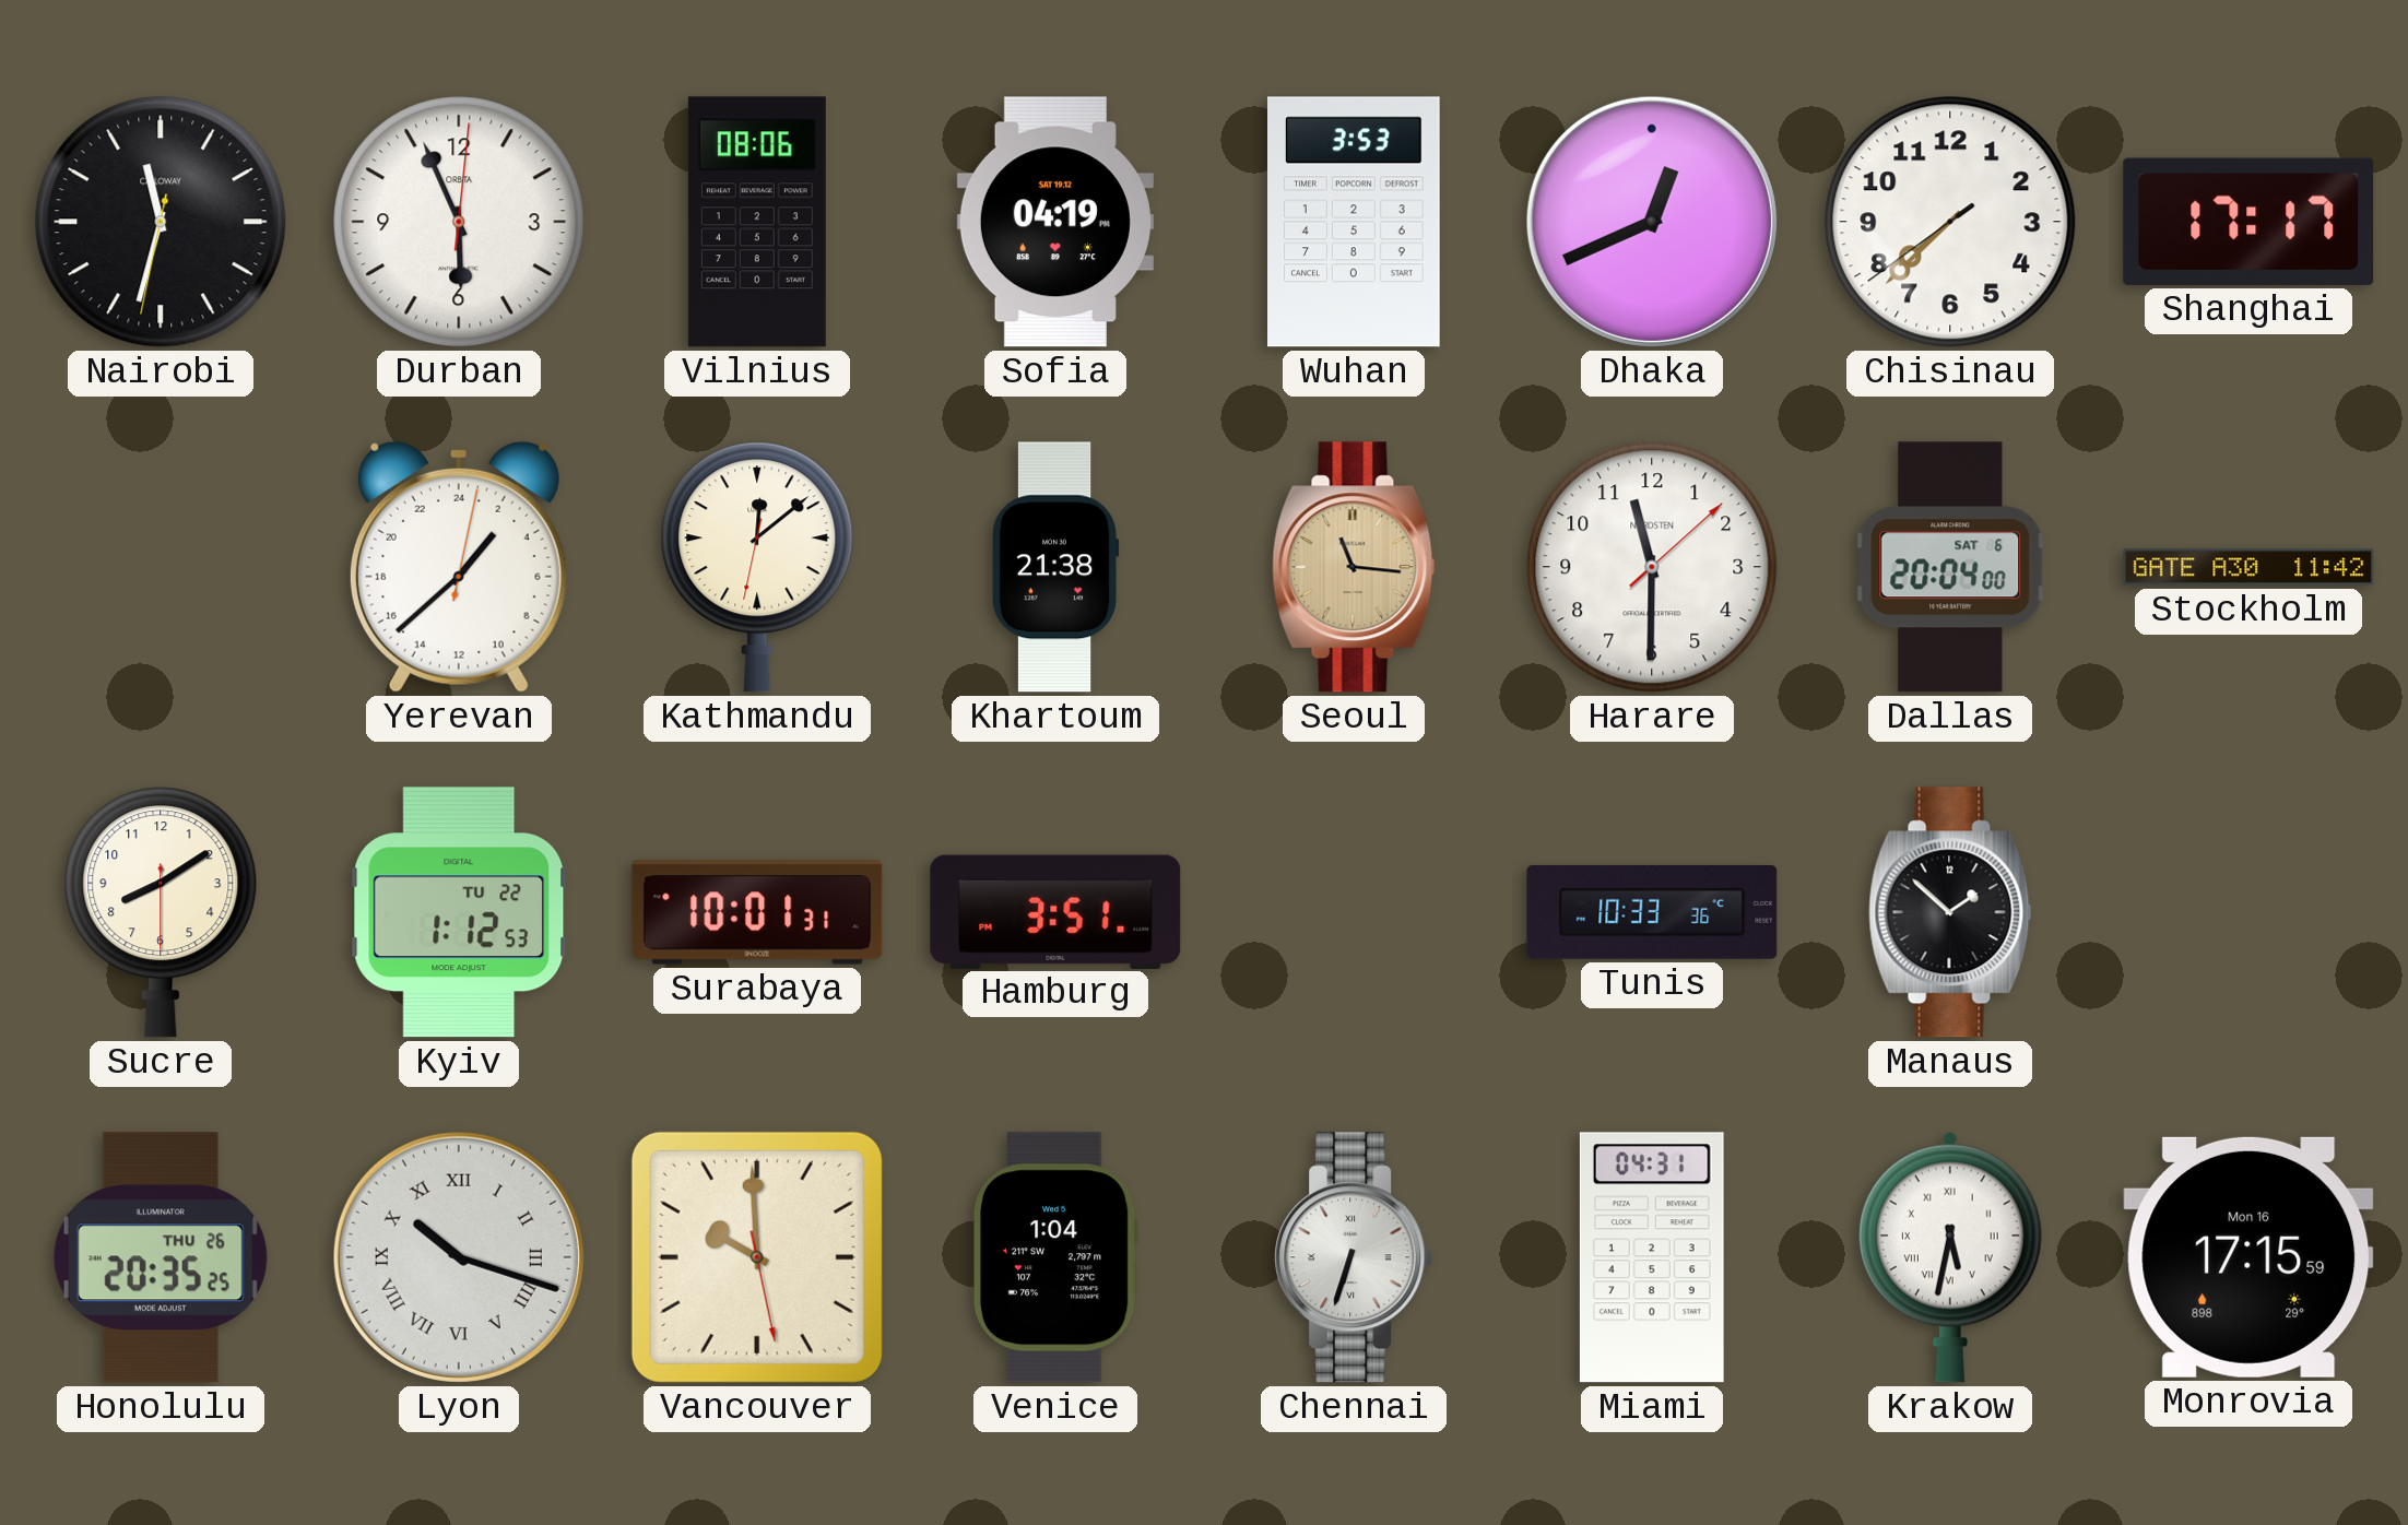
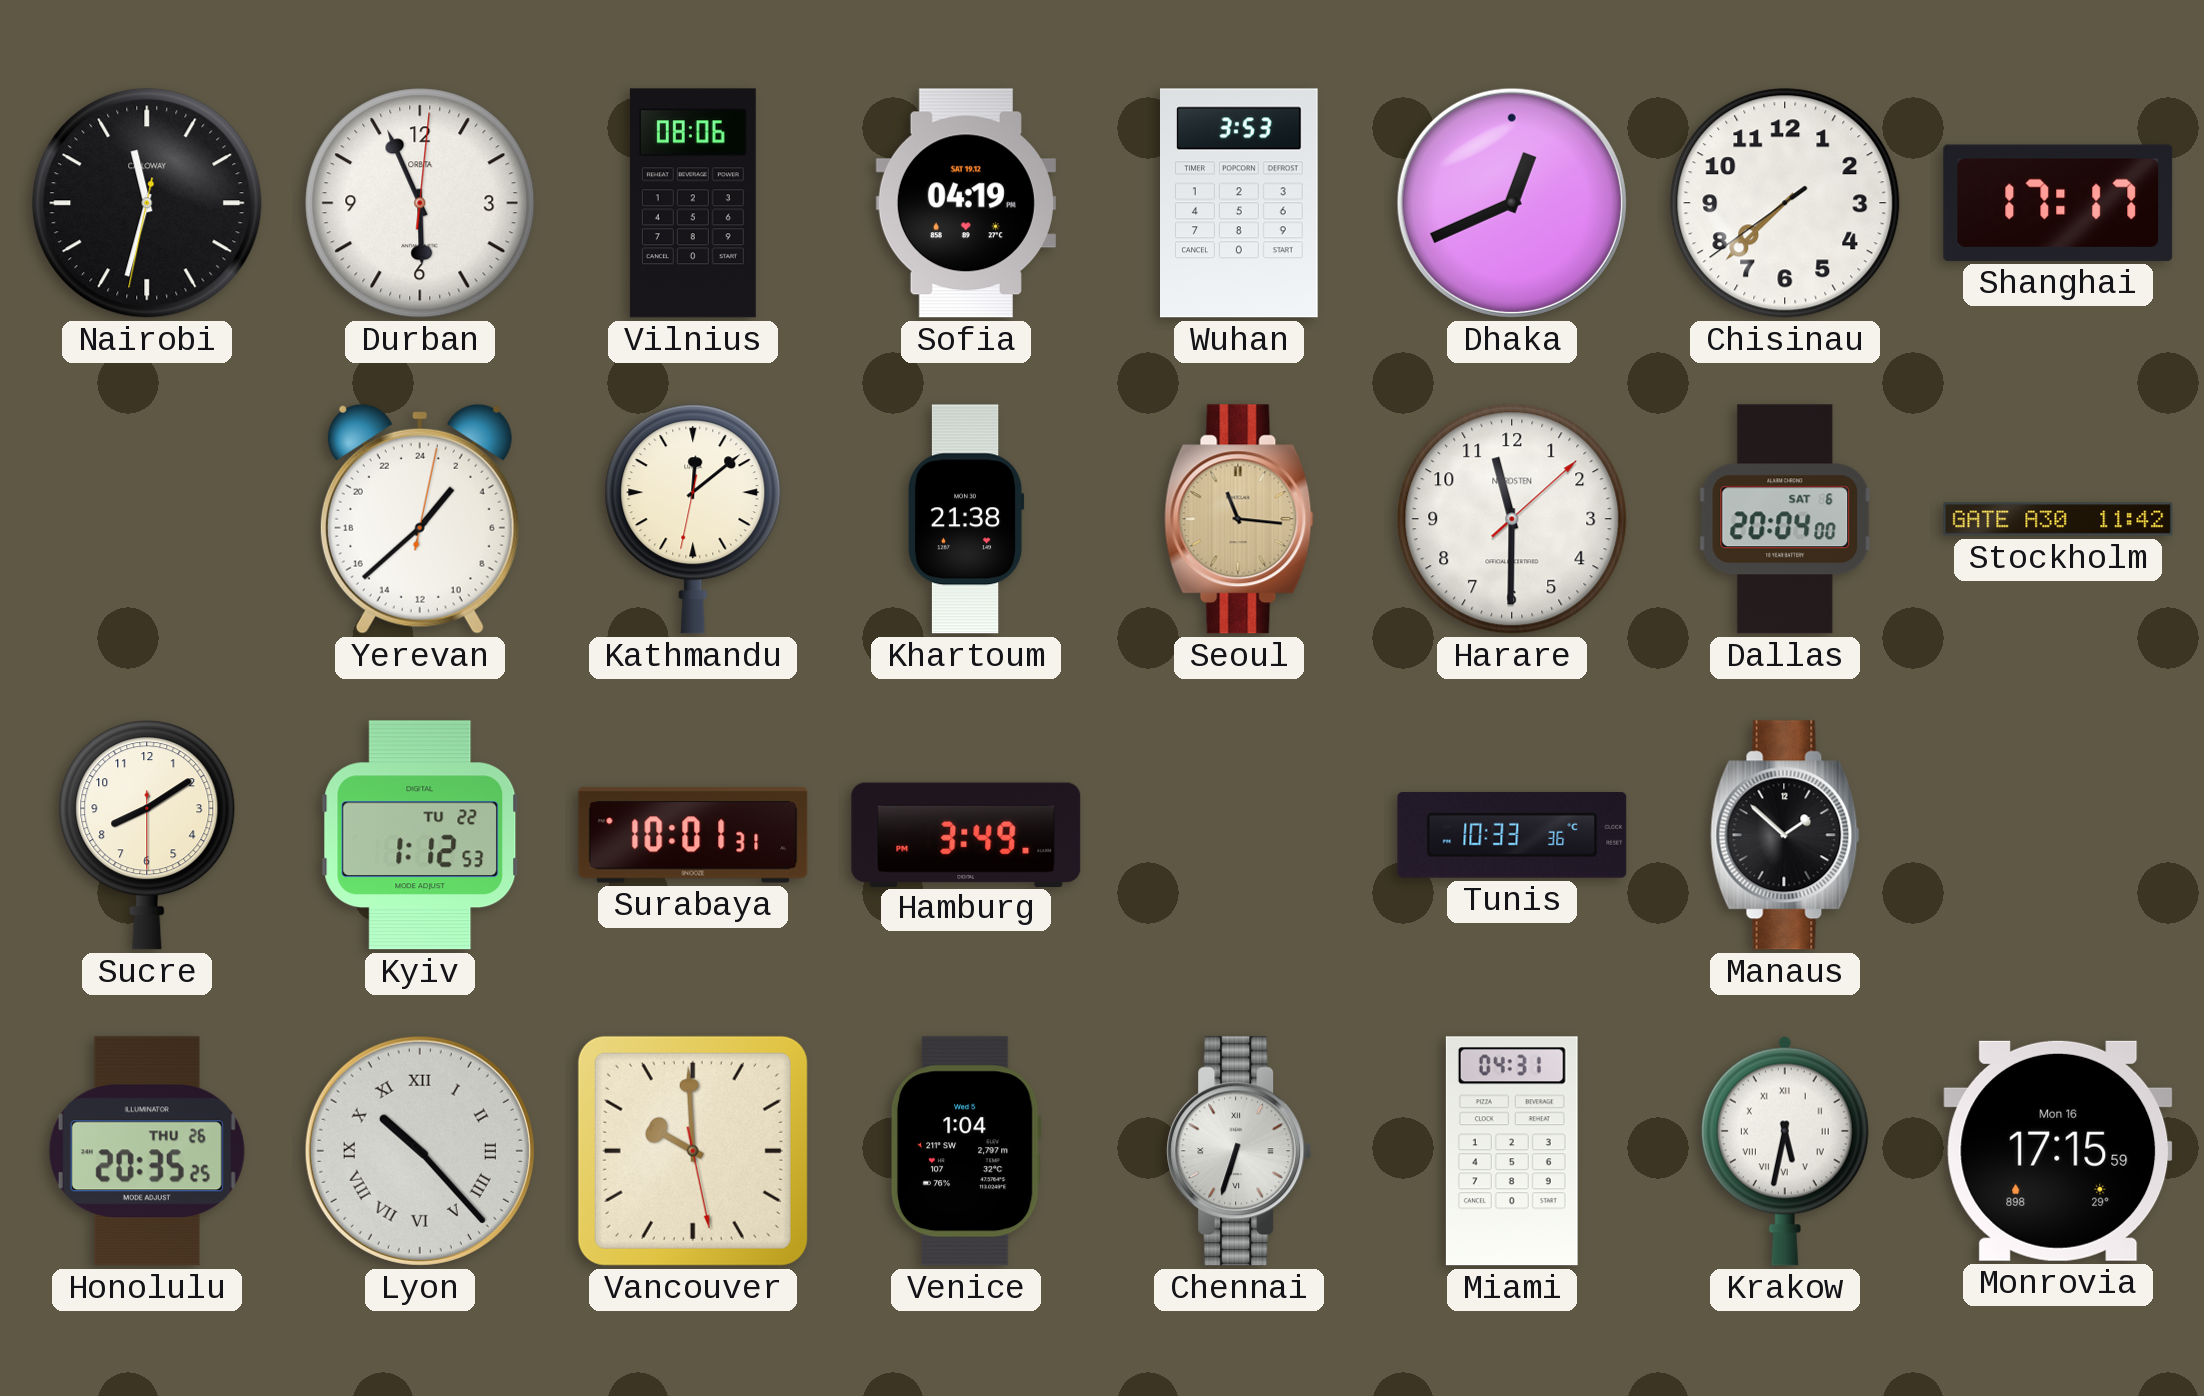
Hamburg: 3:51 -> 3:49
Lyon: 10:18 -> 10:23
